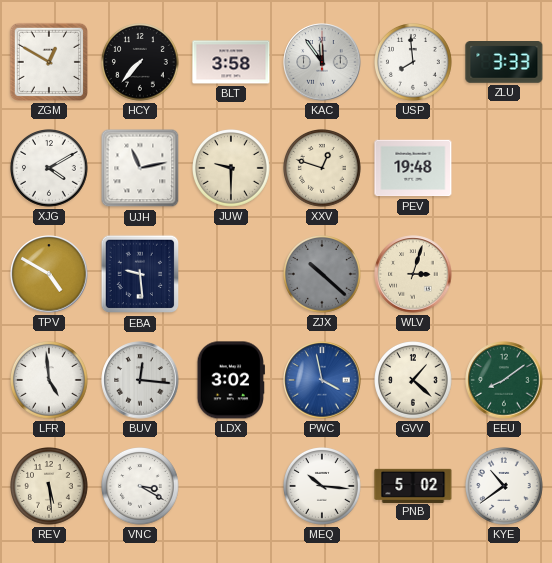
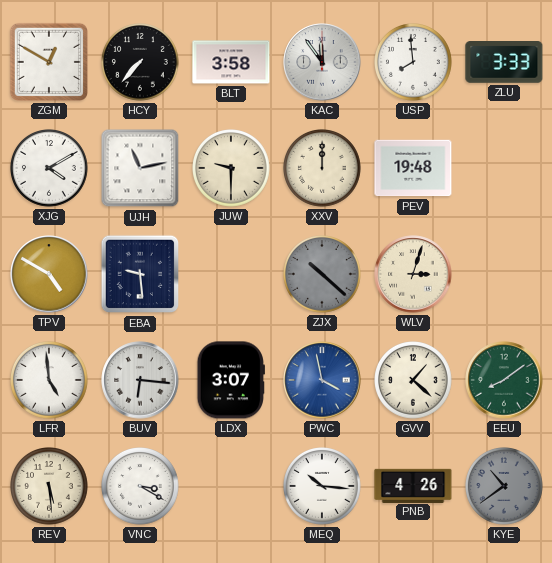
XXV: 12:48 -> 12:00
BUV: 12:16 -> 6:16
LDX: 3:02 -> 3:07
PNB: 5:02 -> 4:26
KYE dial: white -> grey
